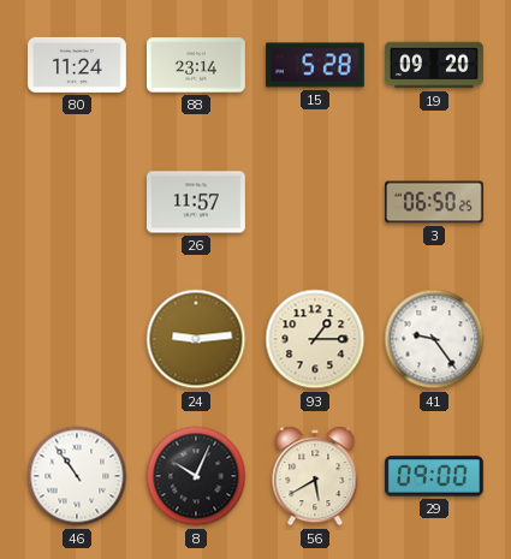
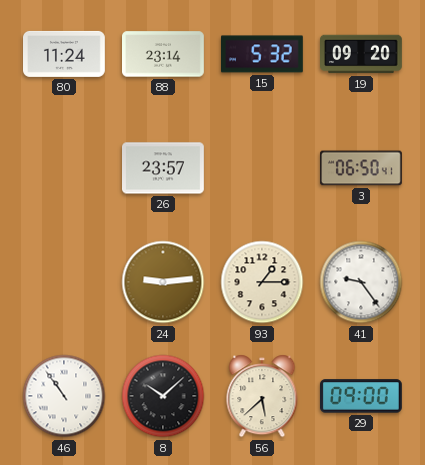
15: 5:28 -> 5:32
26: 11:57 -> 23:57
3: 06:50:25 -> 06:50:41
8: 10:04 -> 10:08
56: 5:40 -> 5:38
